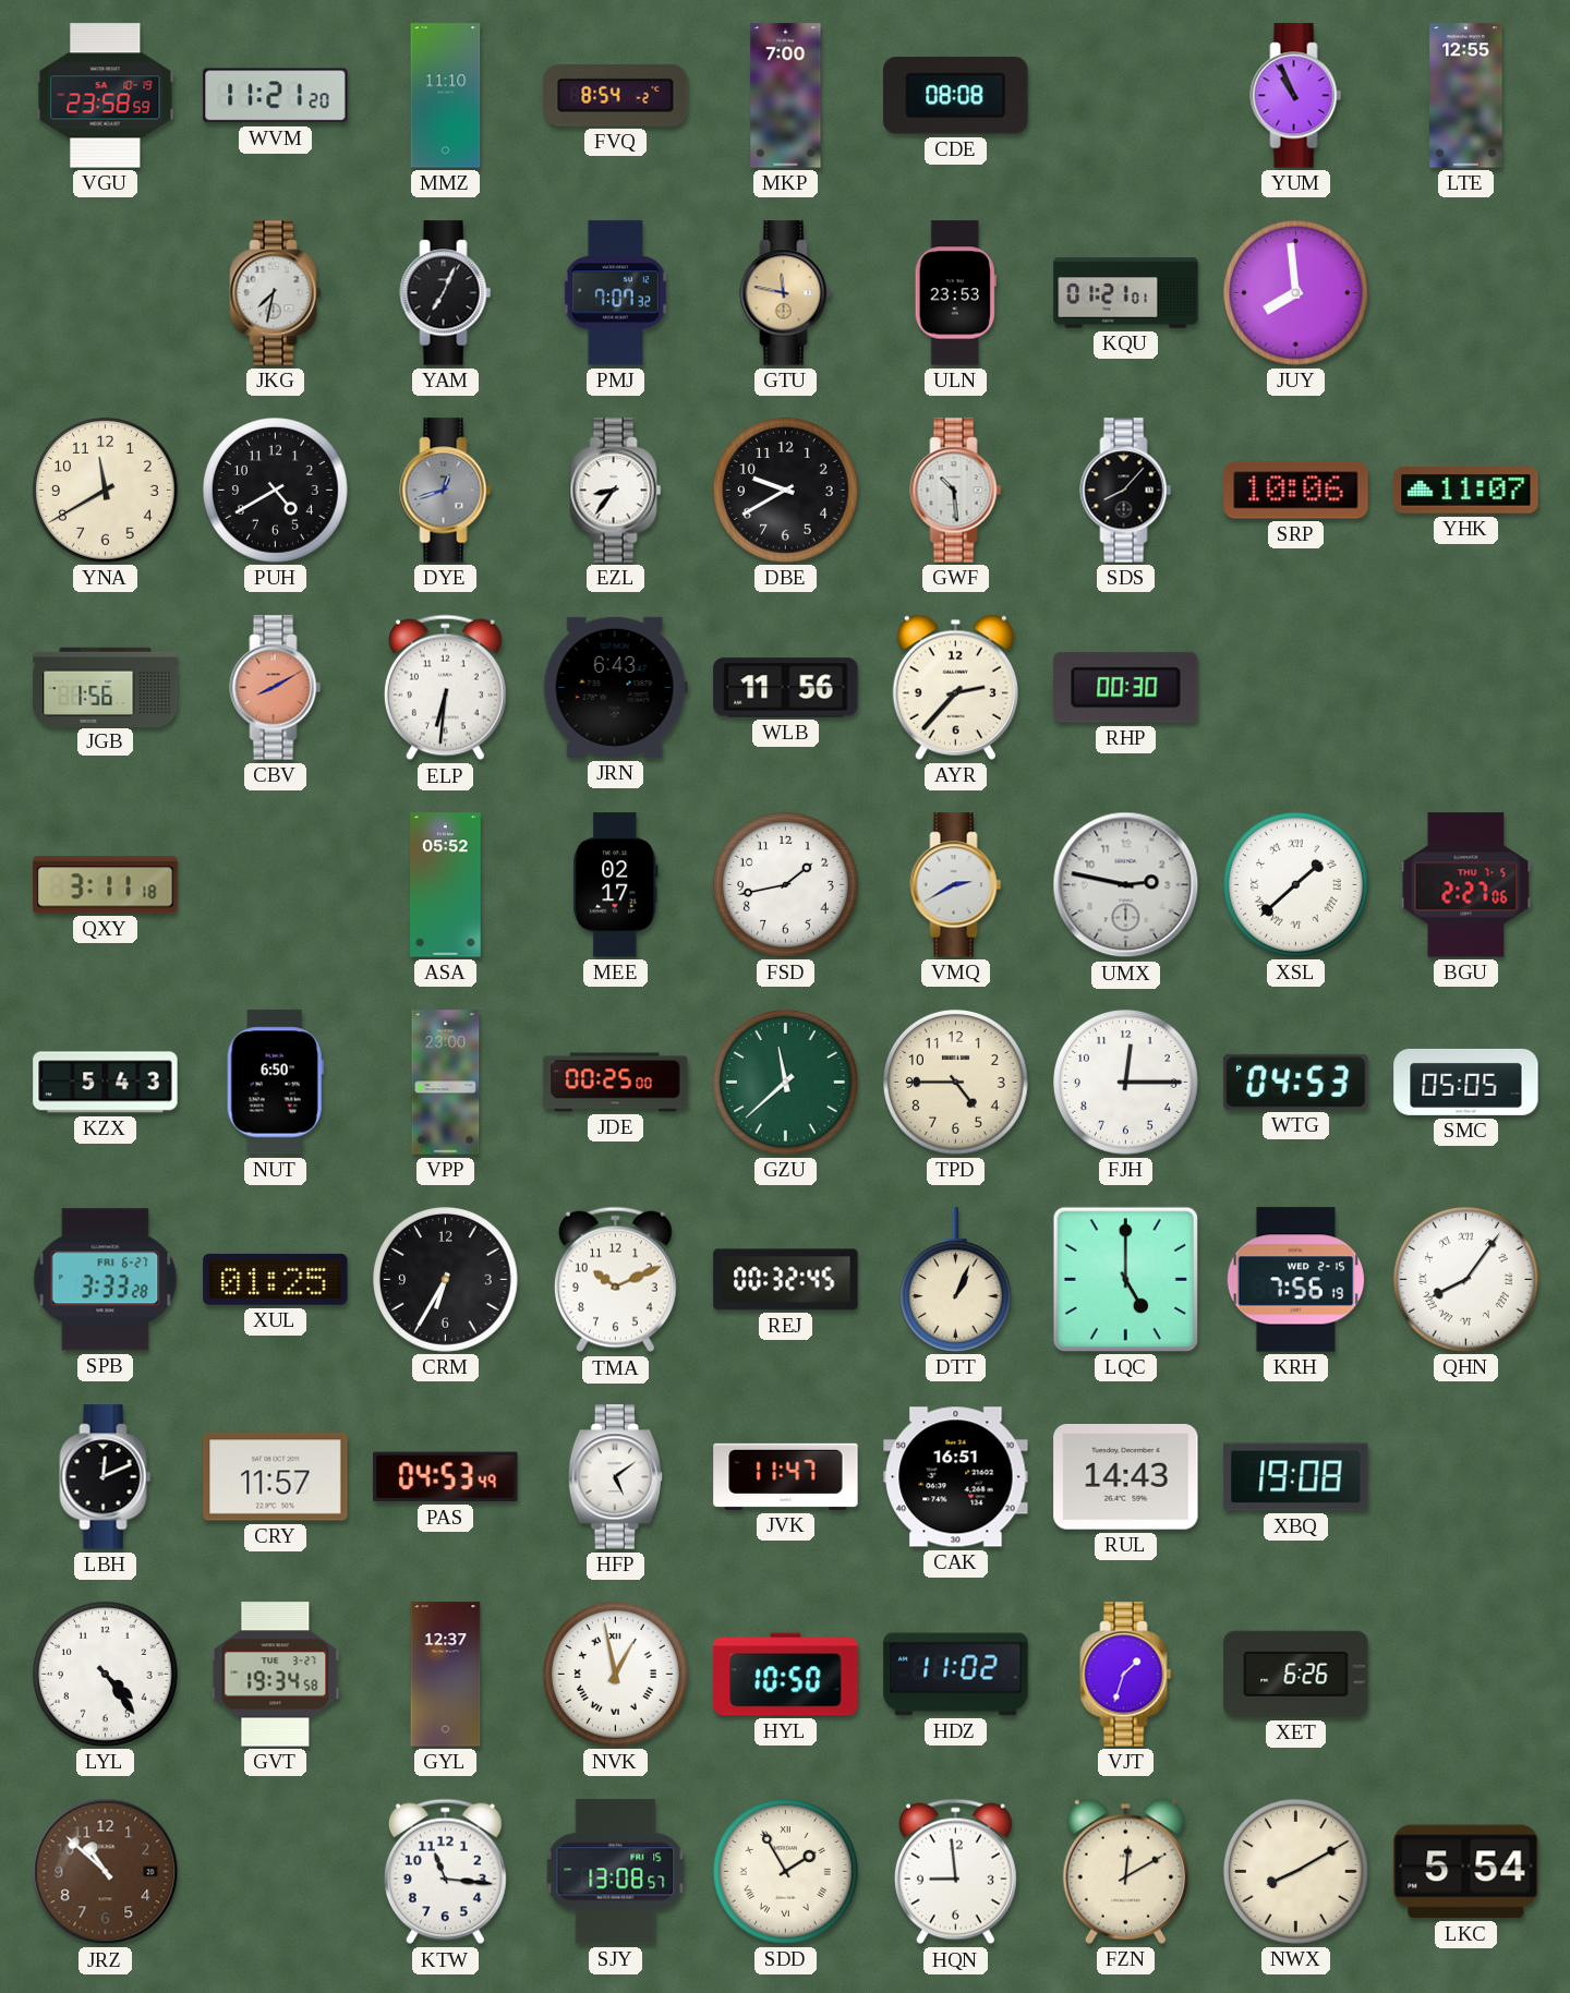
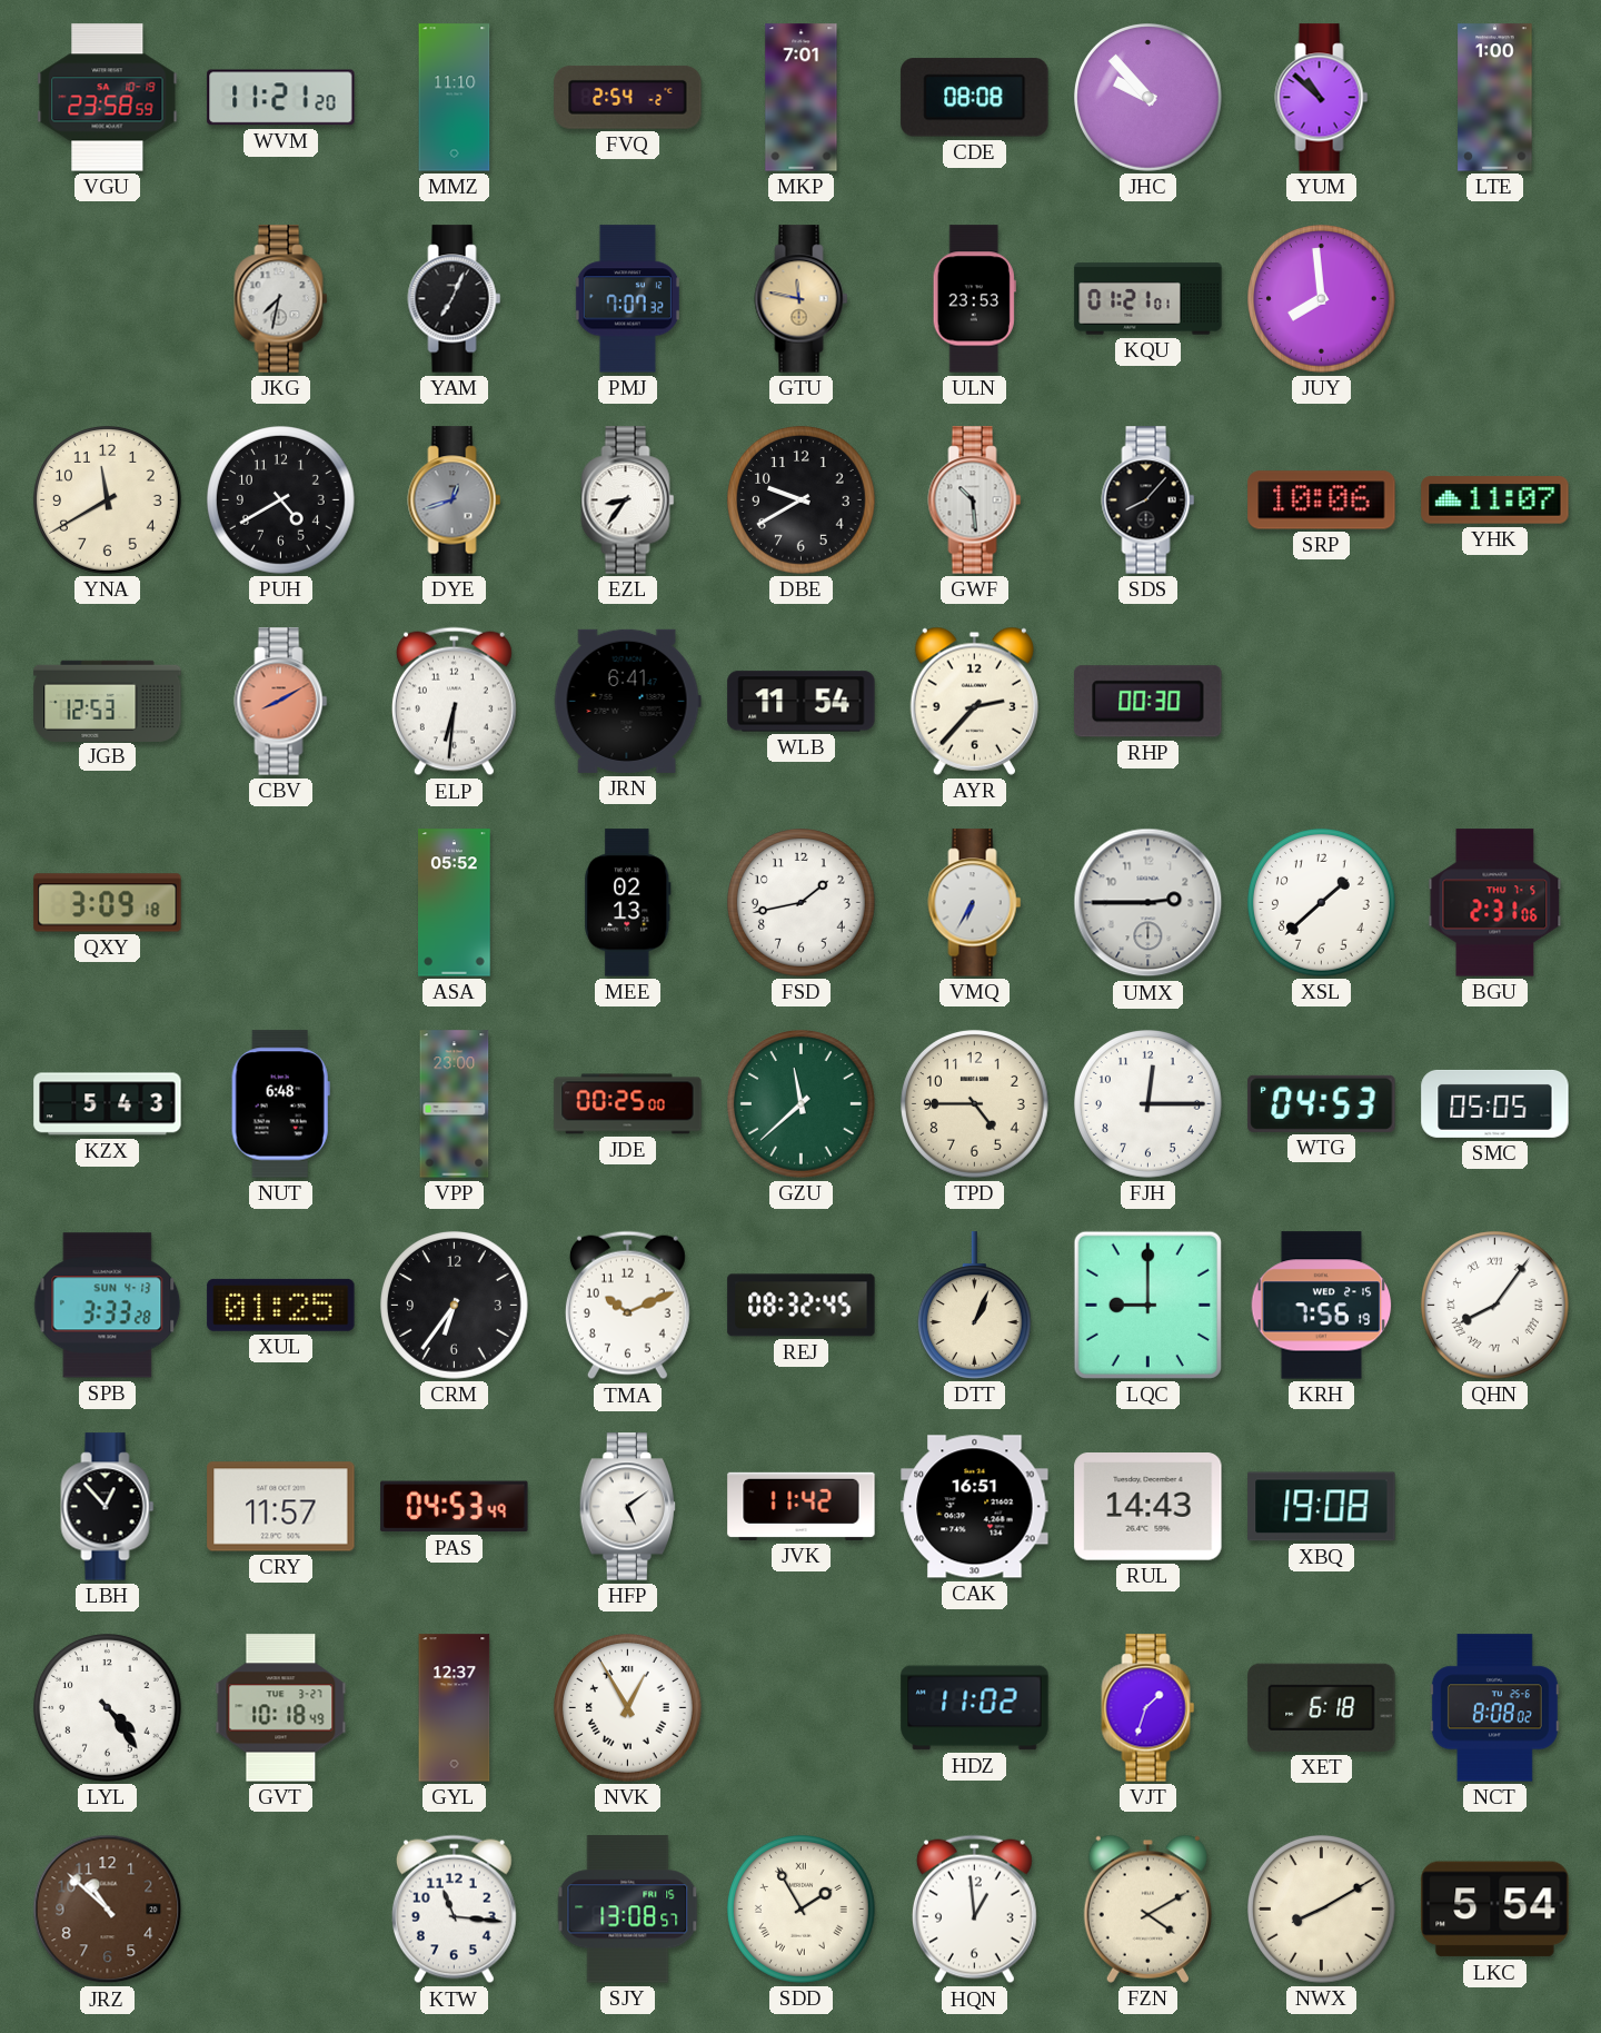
FVQ: 8:54 -> 2:54
MKP: 7:00 -> 7:01
JHC: none -> 9:53
YUM: 10:56 -> 10:52
LTE: 12:55 -> 1:00
JGB: 1:56 -> 12:53
JRN: 6:43 -> 6:41
WLB: 11:56 -> 11:54
QXY: 3:11 -> 3:09
MEE: 02:17 -> 02:13
VMQ: 2:40 -> 6:35
UMX: 2:47 -> 2:45
XSL numerals: Roman -> Arabic
BGU: 2:27 -> 2:31
NUT: 6:50 -> 6:48
SPB date: FRI 6-27 -> SUN 4-13
CRM: 6:35 -> 6:36
REJ: 00:32 -> 08:32
LQC: 5:00 -> 9:00
LBH: 12:11 -> 12:53
JVK: 11:47 -> 11:42
GVT: 19:34 -> 10:18
NVK: 12:58 -> 12:55
HYL: 10:50 -> none
XET: 6:26 -> 6:18
NCT: none -> 8:08
HQN: 8:59 -> 12:59
FZN: 12:10 -> 4:10
